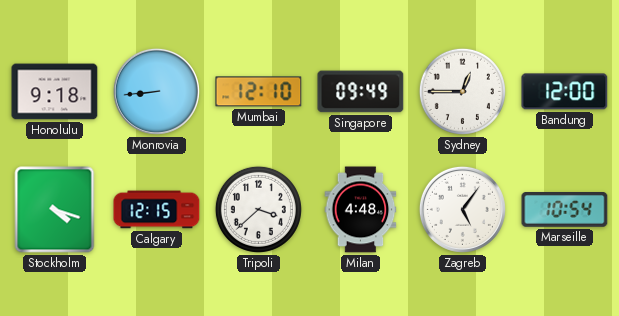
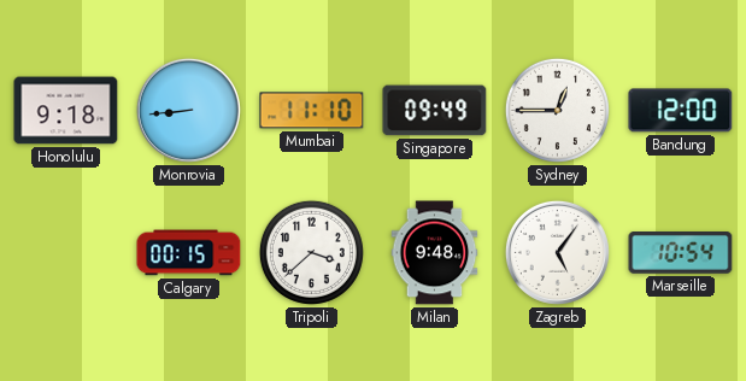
Mumbai: 12:10 -> 11:10
Stockholm: 4:18 -> none
Calgary: 12:15 -> 00:15
Milan: 4:48 -> 9:48
